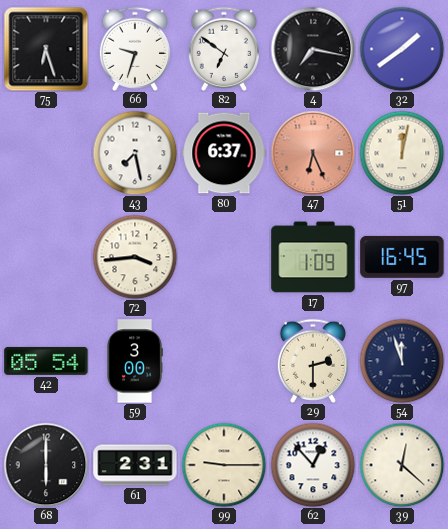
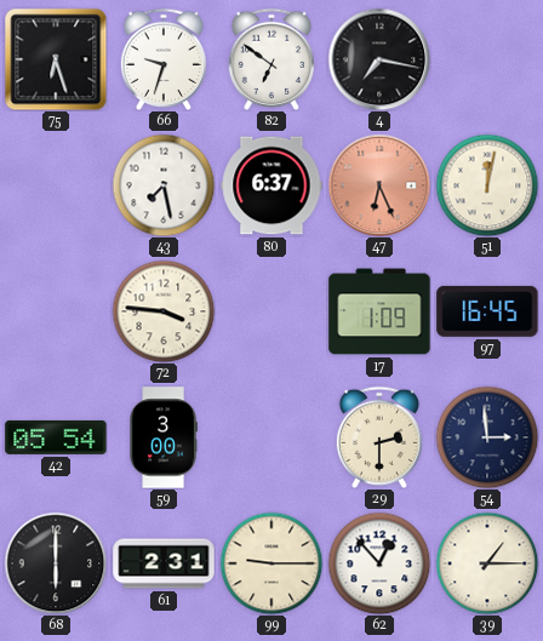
32: 1:39 -> none
72: 3:44 -> 3:46
54: 11:57 -> 2:59
39: 12:22 -> 1:15
